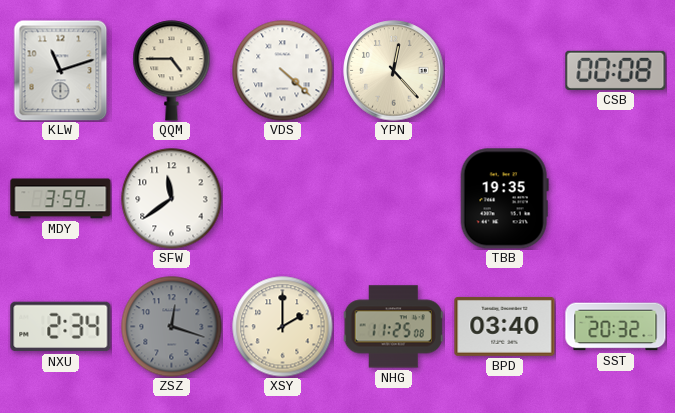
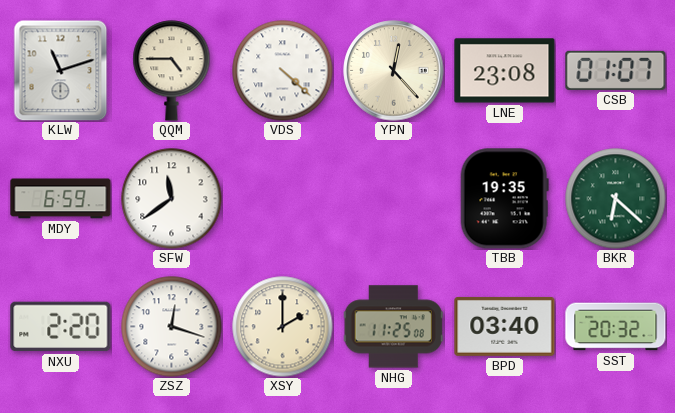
LNE: none -> 23:08
CSB: 00:08 -> 01:07
MDY: 3:59 -> 6:59
BKR: none -> 6:22
NXU: 2:34 -> 2:20
ZSZ dial: grey -> white
